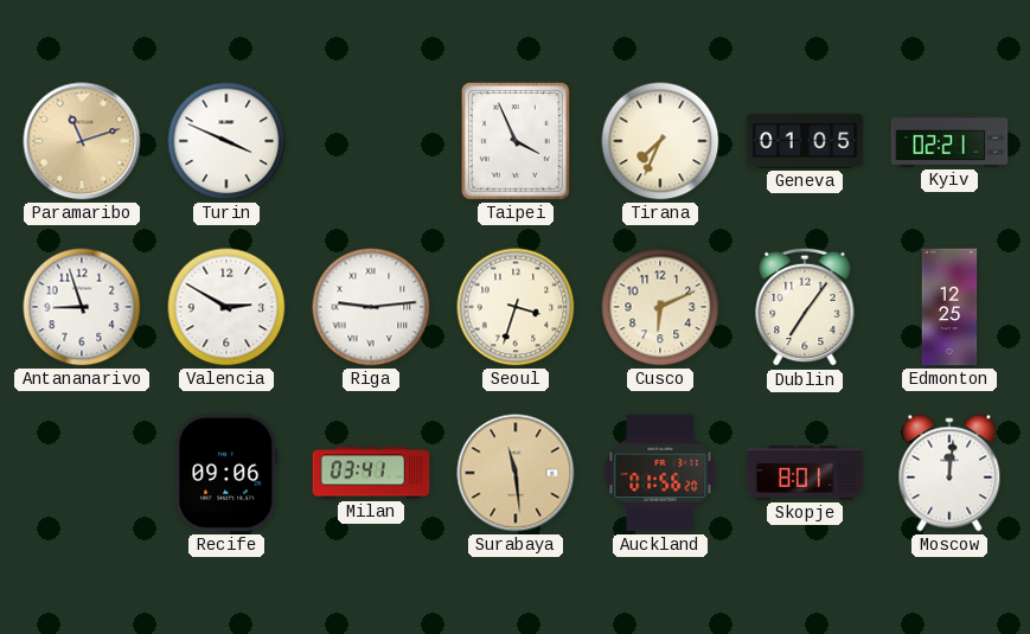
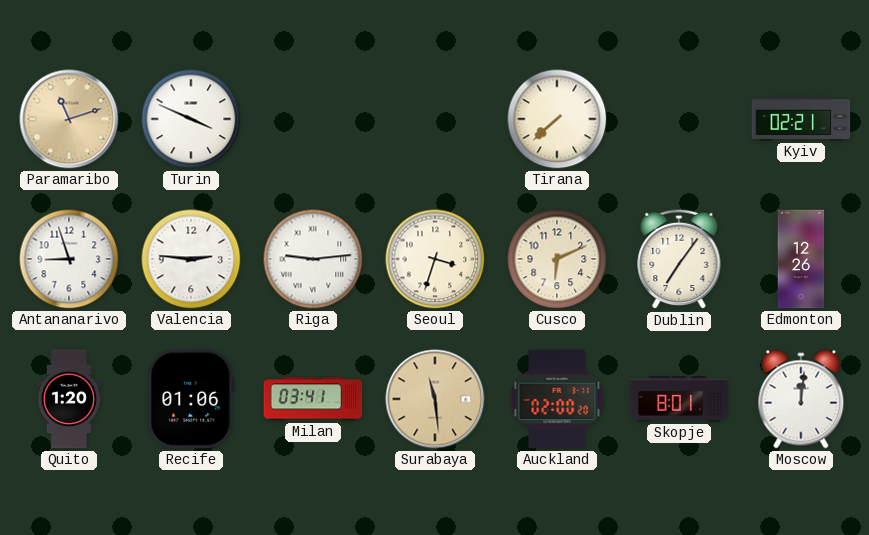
Taipei: 3:56 -> none
Tirana: 7:34 -> 7:38
Geneva: 01:05 -> none
Valencia: 2:50 -> 2:46
Edmonton: 12:25 -> 12:26
Quito: none -> 1:20
Recife: 09:06 -> 01:06
Auckland: 01:56 -> 02:00
